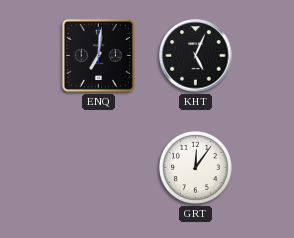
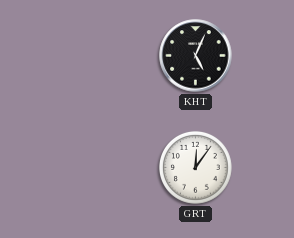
ENQ: 7:01 -> none
